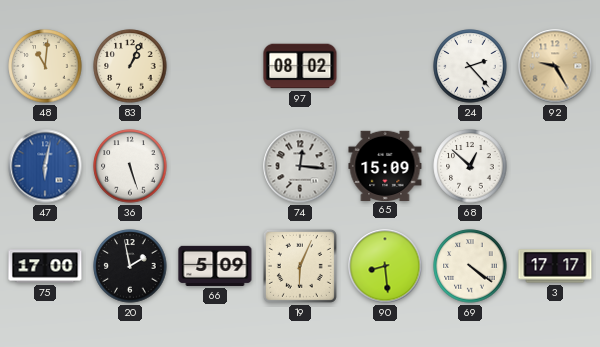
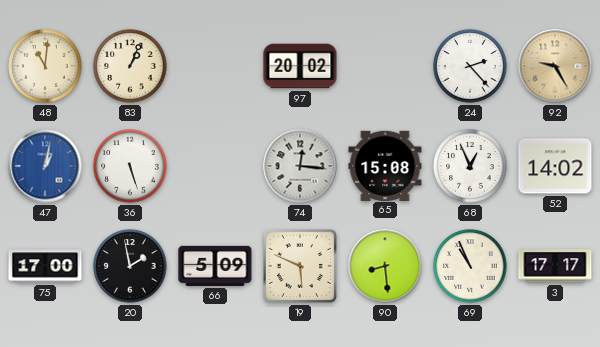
97: 08:02 -> 20:02
47: 6:02 -> 1:02
65: 15:09 -> 15:08
68: 12:52 -> 12:56
52: none -> 14:02
19: 6:04 -> 5:49
69: 4:21 -> 10:56
